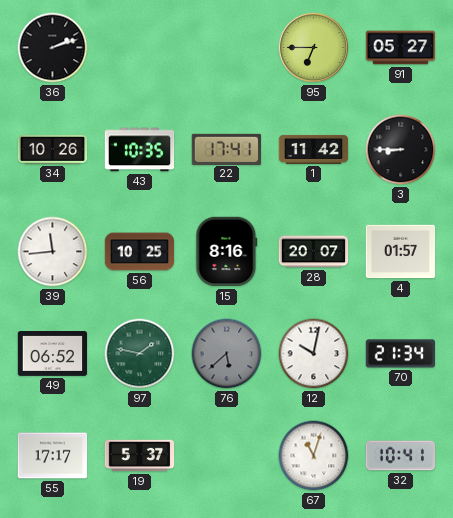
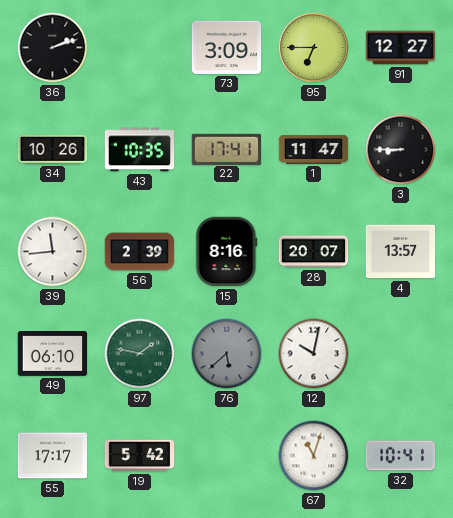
73: none -> 3:09
91: 05:27 -> 12:27
1: 11:42 -> 11:47
56: 10:25 -> 2:39
4: 01:57 -> 13:57
49: 06:52 -> 06:10
70: 21:34 -> none
19: 5:37 -> 5:42
